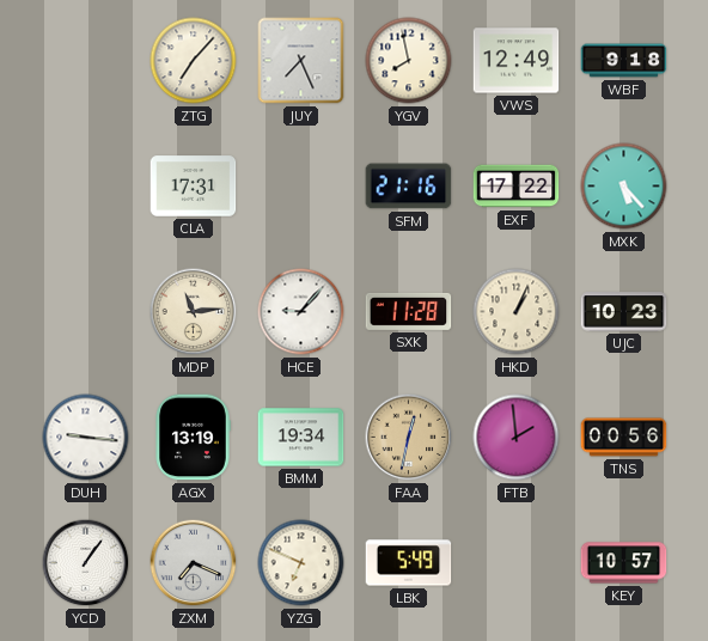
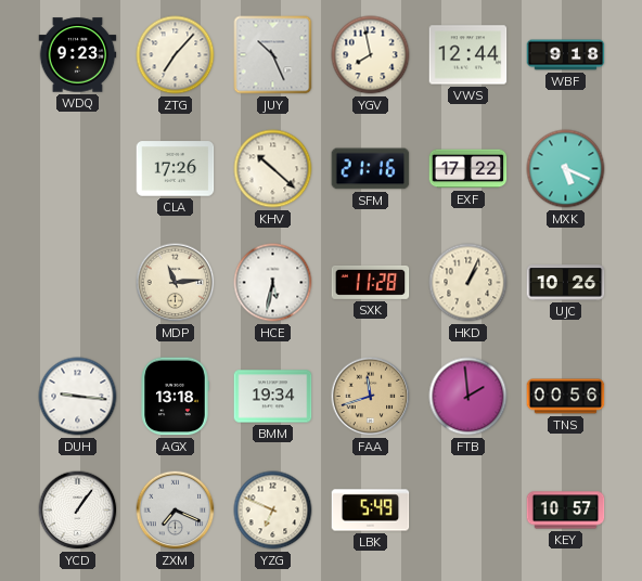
WDQ: none -> 9:23
JUY: 7:26 -> 10:26
VWS: 12:49 -> 12:44
CLA: 17:31 -> 17:26
KHV: none -> 10:22
MXK: 5:23 -> 5:19
HCE: 9:07 -> 5:32
UJC: 10:23 -> 10:26
AGX: 13:19 -> 13:18
FAA: 12:32 -> 11:42
